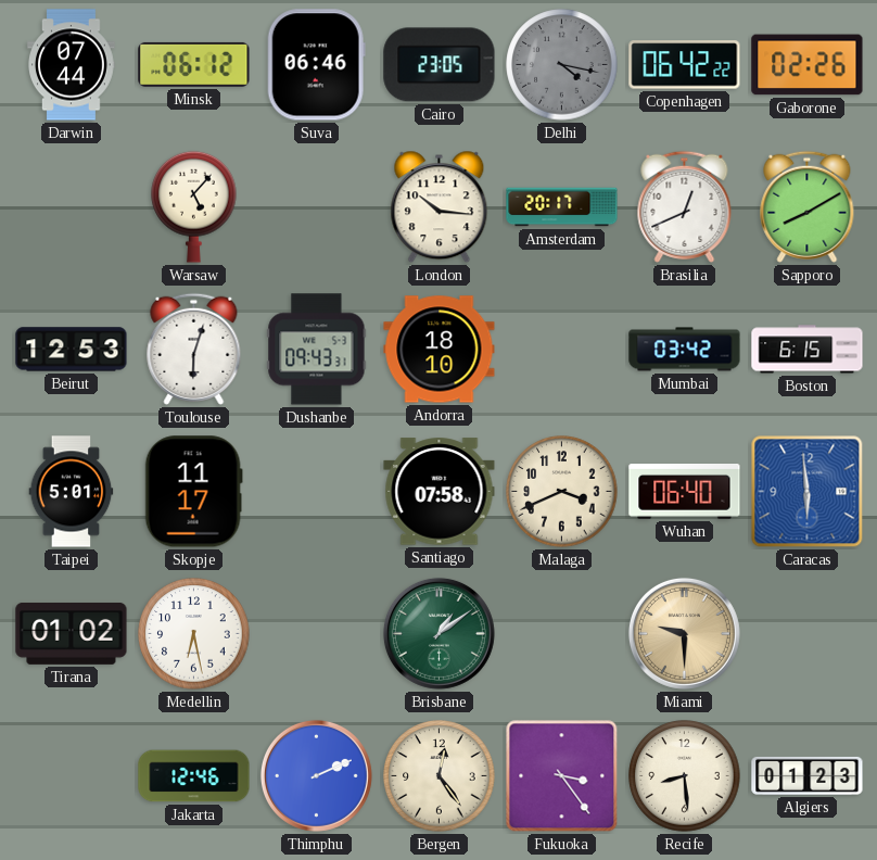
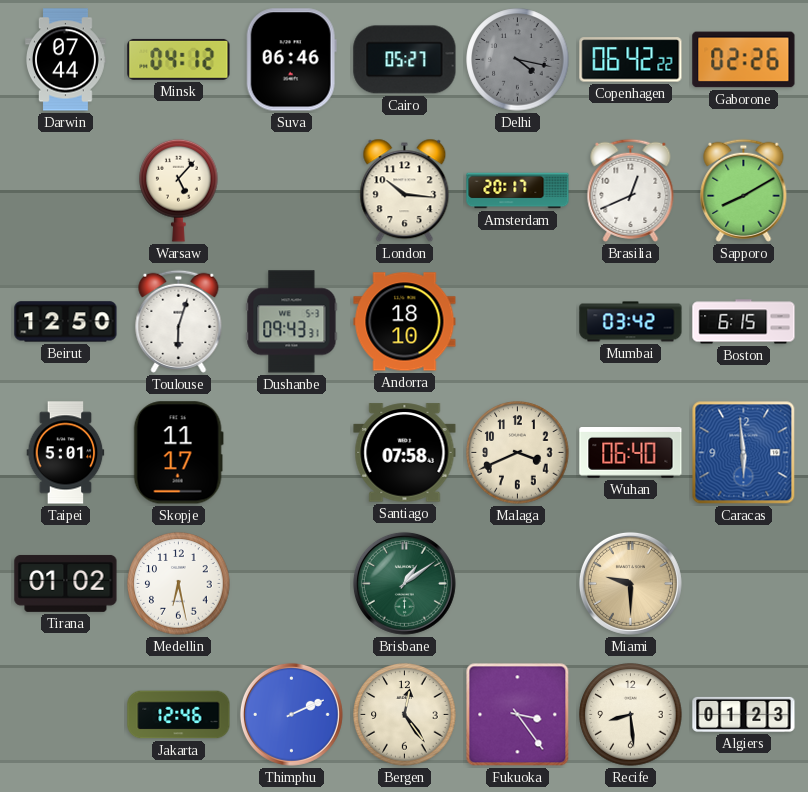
Minsk: 06:12 -> 04:12
Cairo: 23:05 -> 05:27
Beirut: 12:53 -> 12:50
